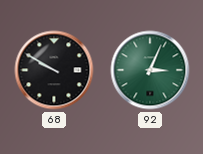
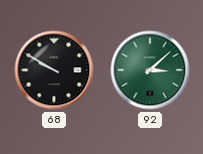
92: 3:04 -> 3:08
